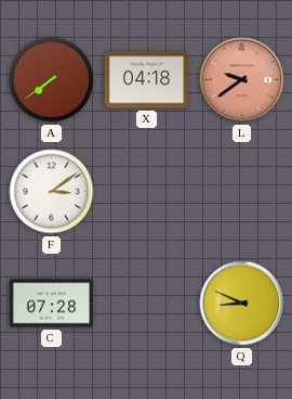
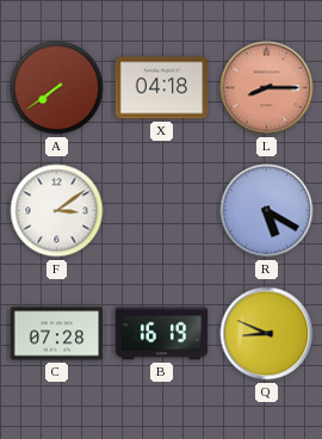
L: 9:39 -> 8:15
R: none -> 5:20
B: none -> 16:19
